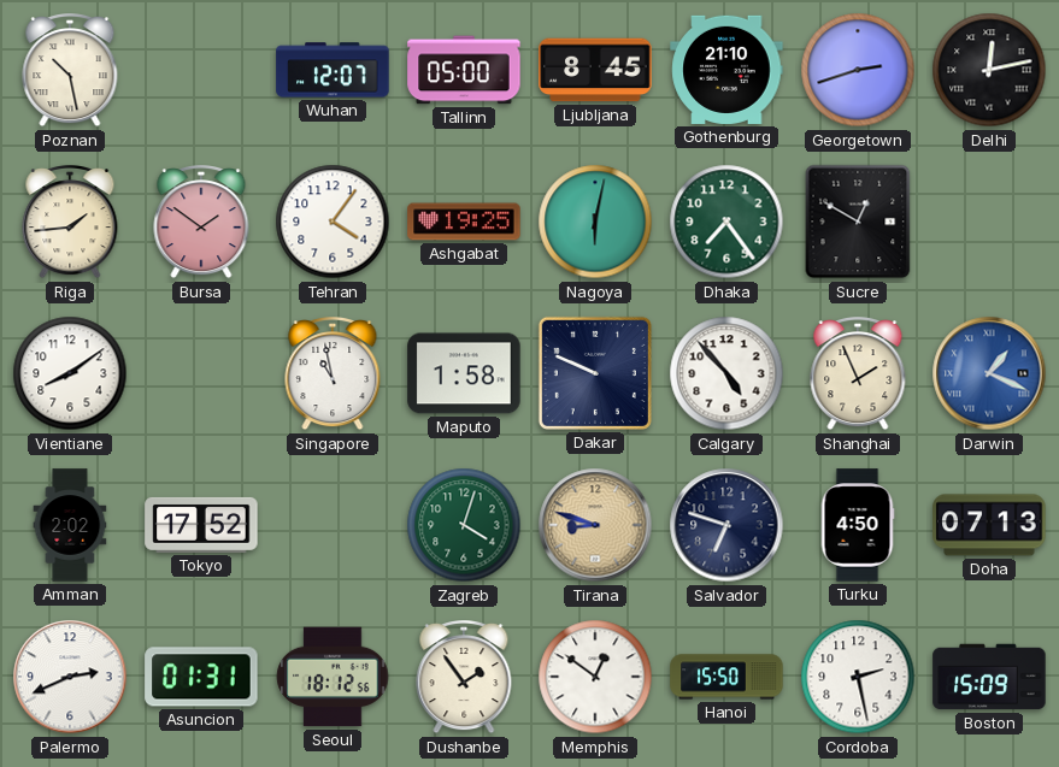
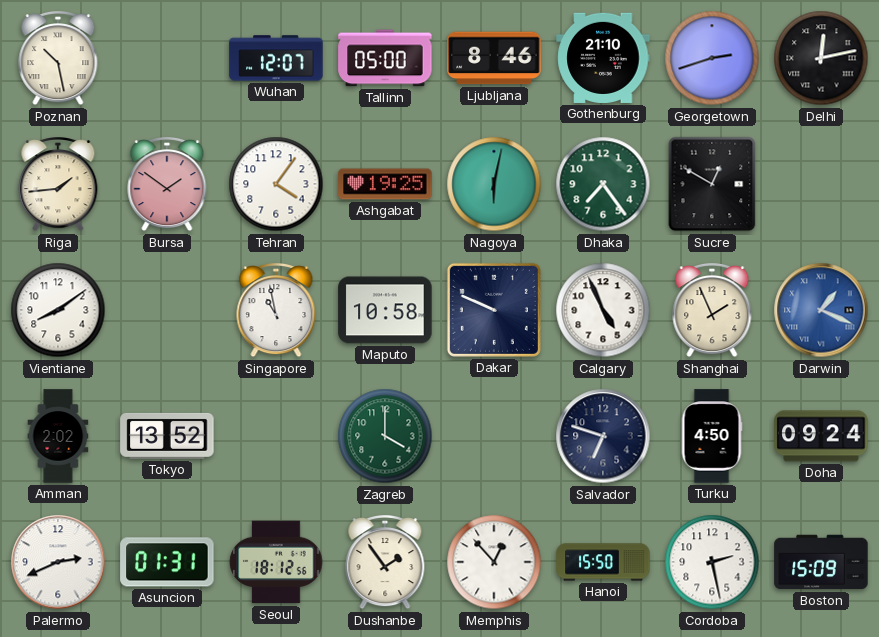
Ljubljana: 8:45 -> 8:46
Maputo: 1:58 -> 10:58
Calgary: 4:53 -> 4:56
Tokyo: 17:52 -> 13:52
Zagreb: 4:03 -> 4:00
Tirana: 8:48 -> none
Doha: 07:13 -> 09:24
Memphis: 12:51 -> 12:53
